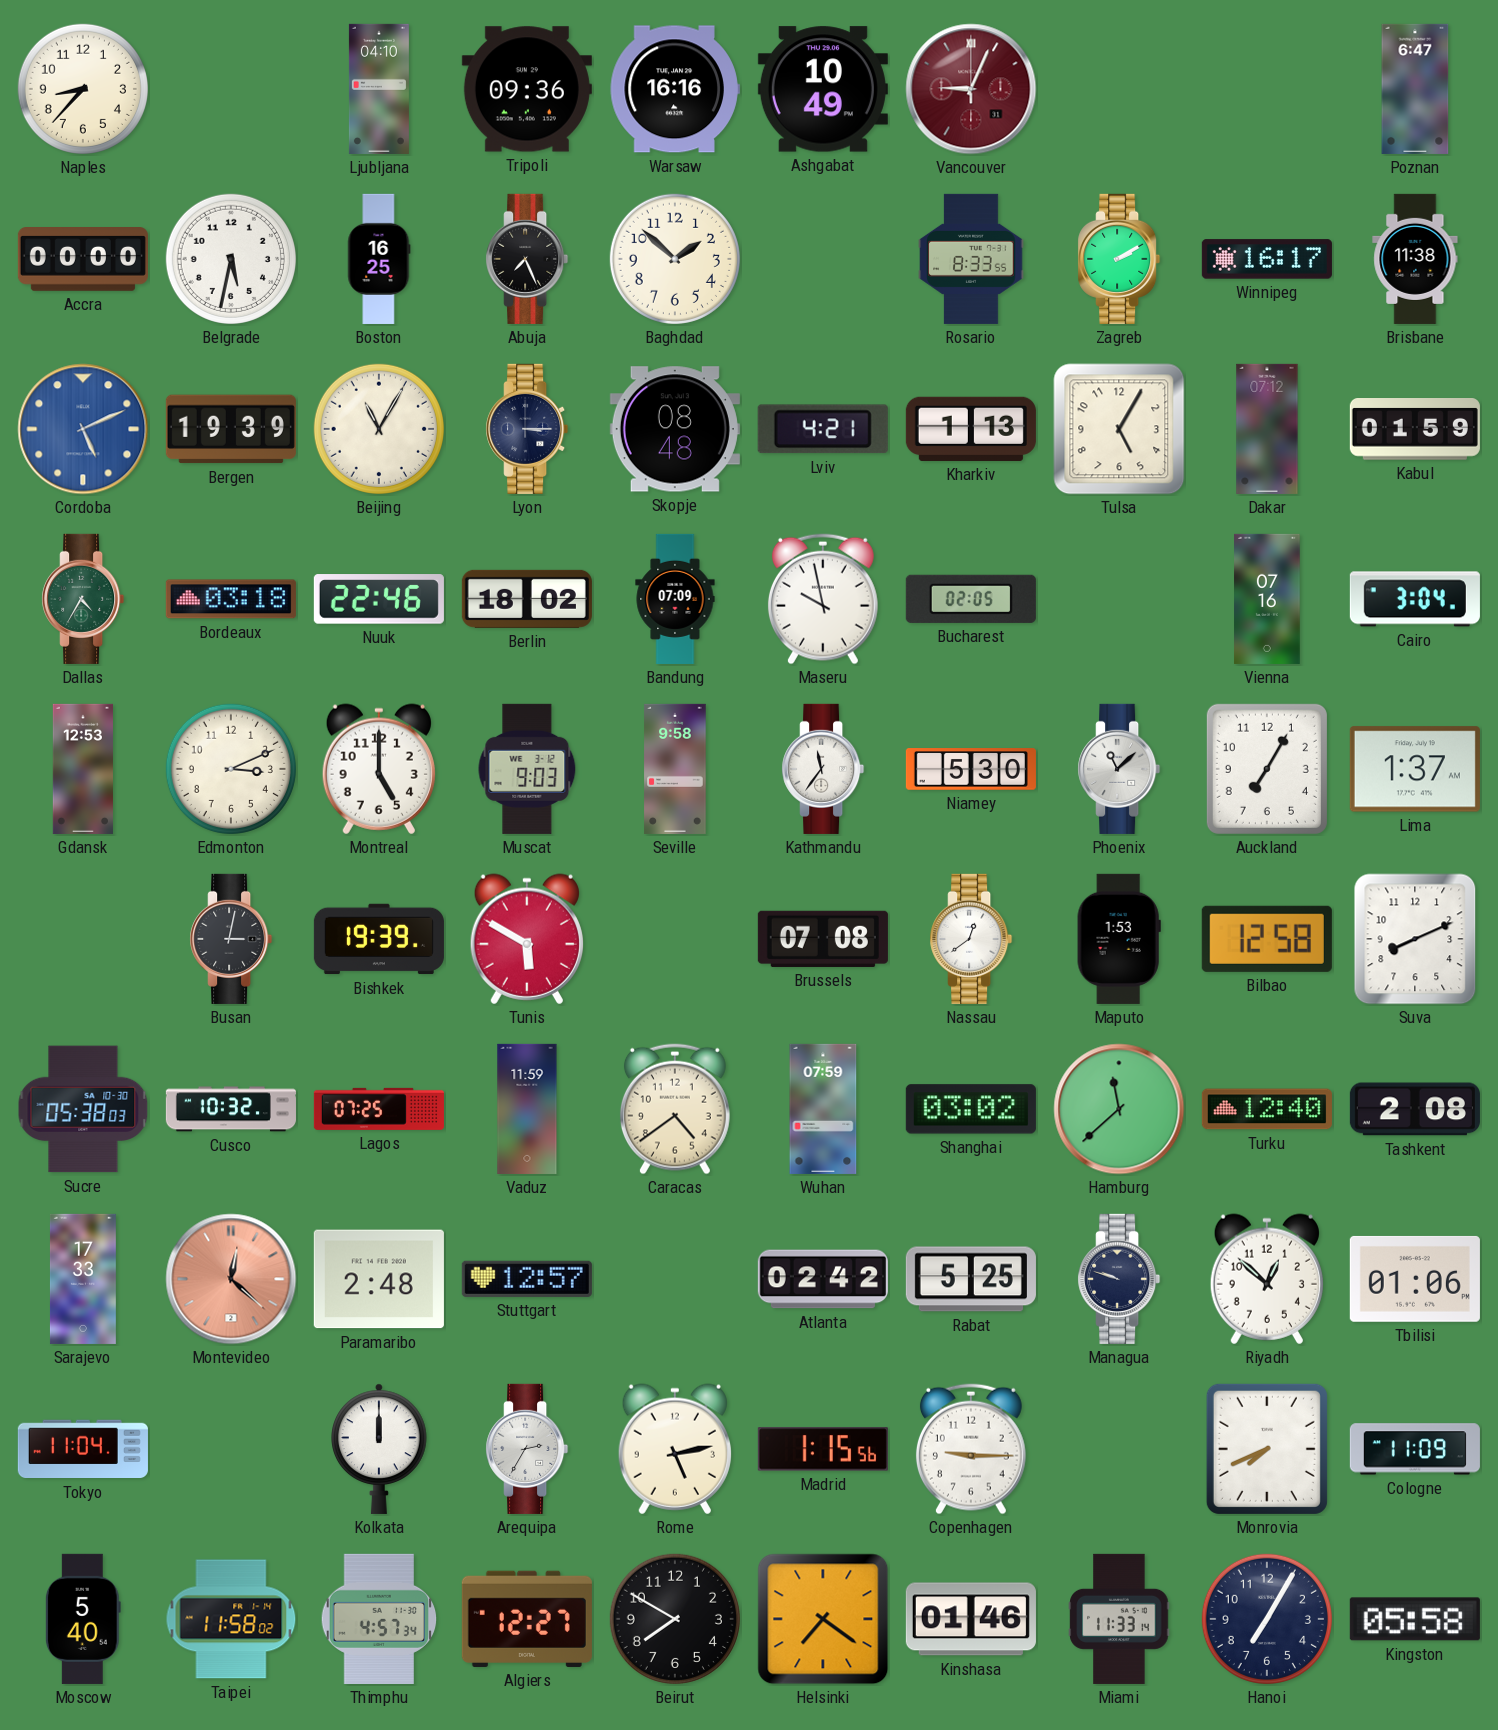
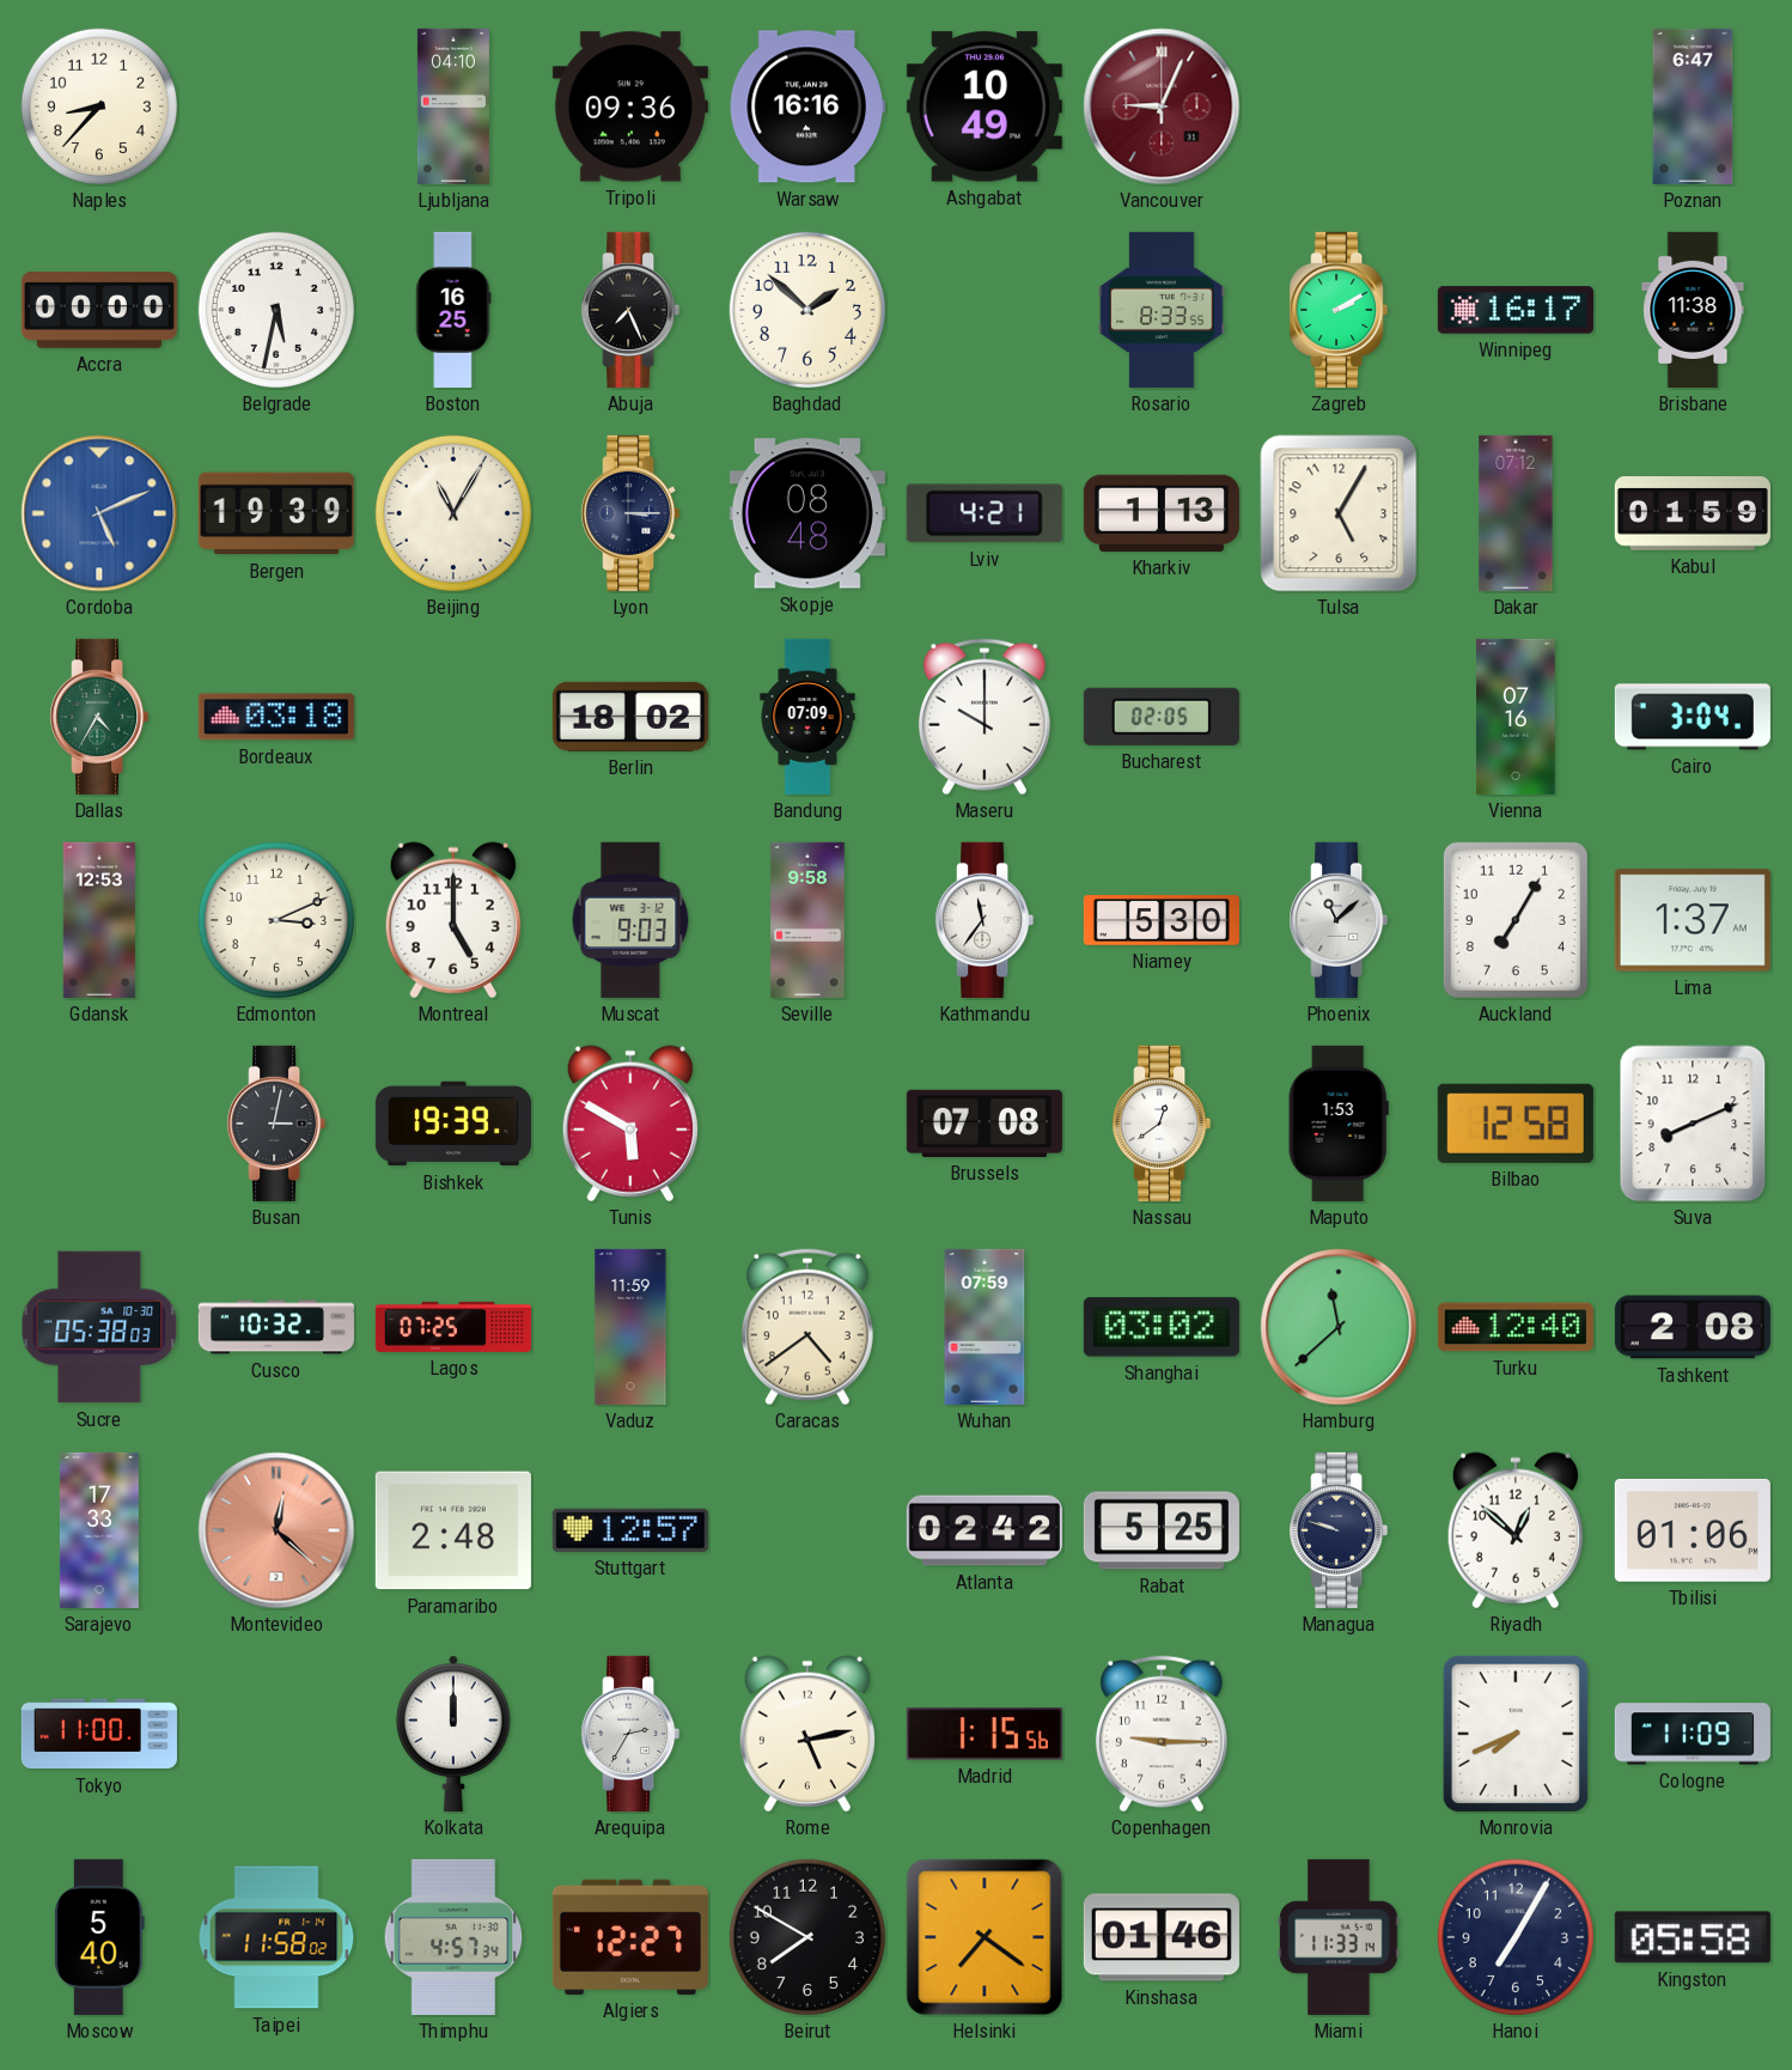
Nuuk: 22:46 -> none
Maseru: 9:58 -> 10:00
Tokyo: 11:04 -> 11:00
